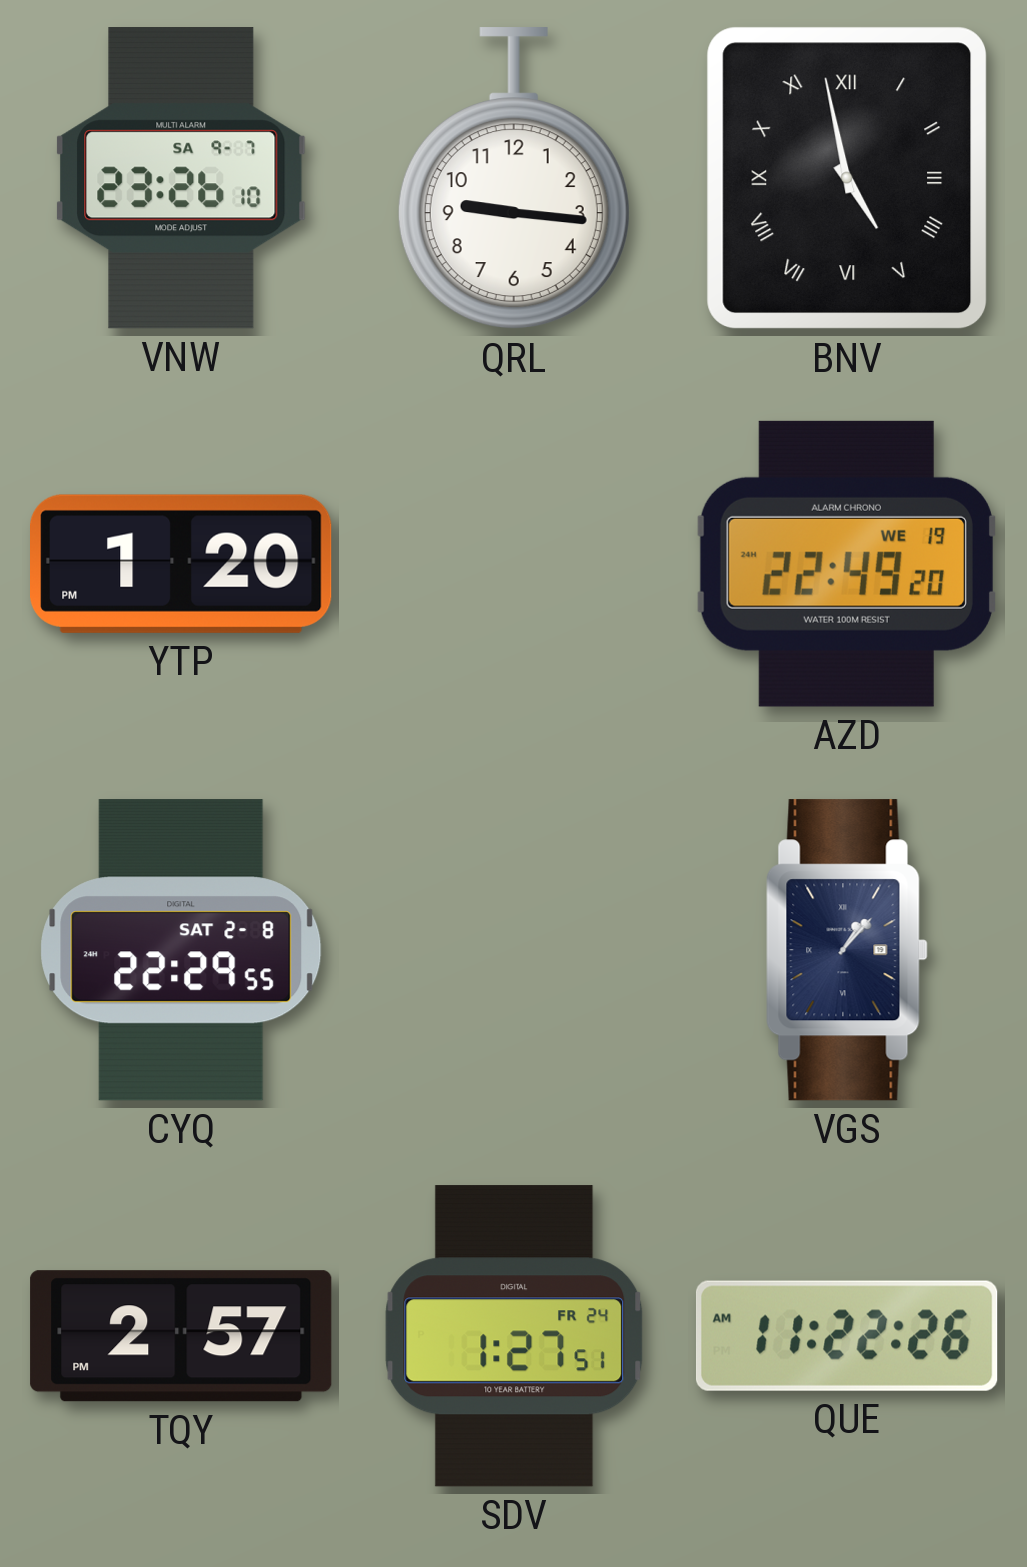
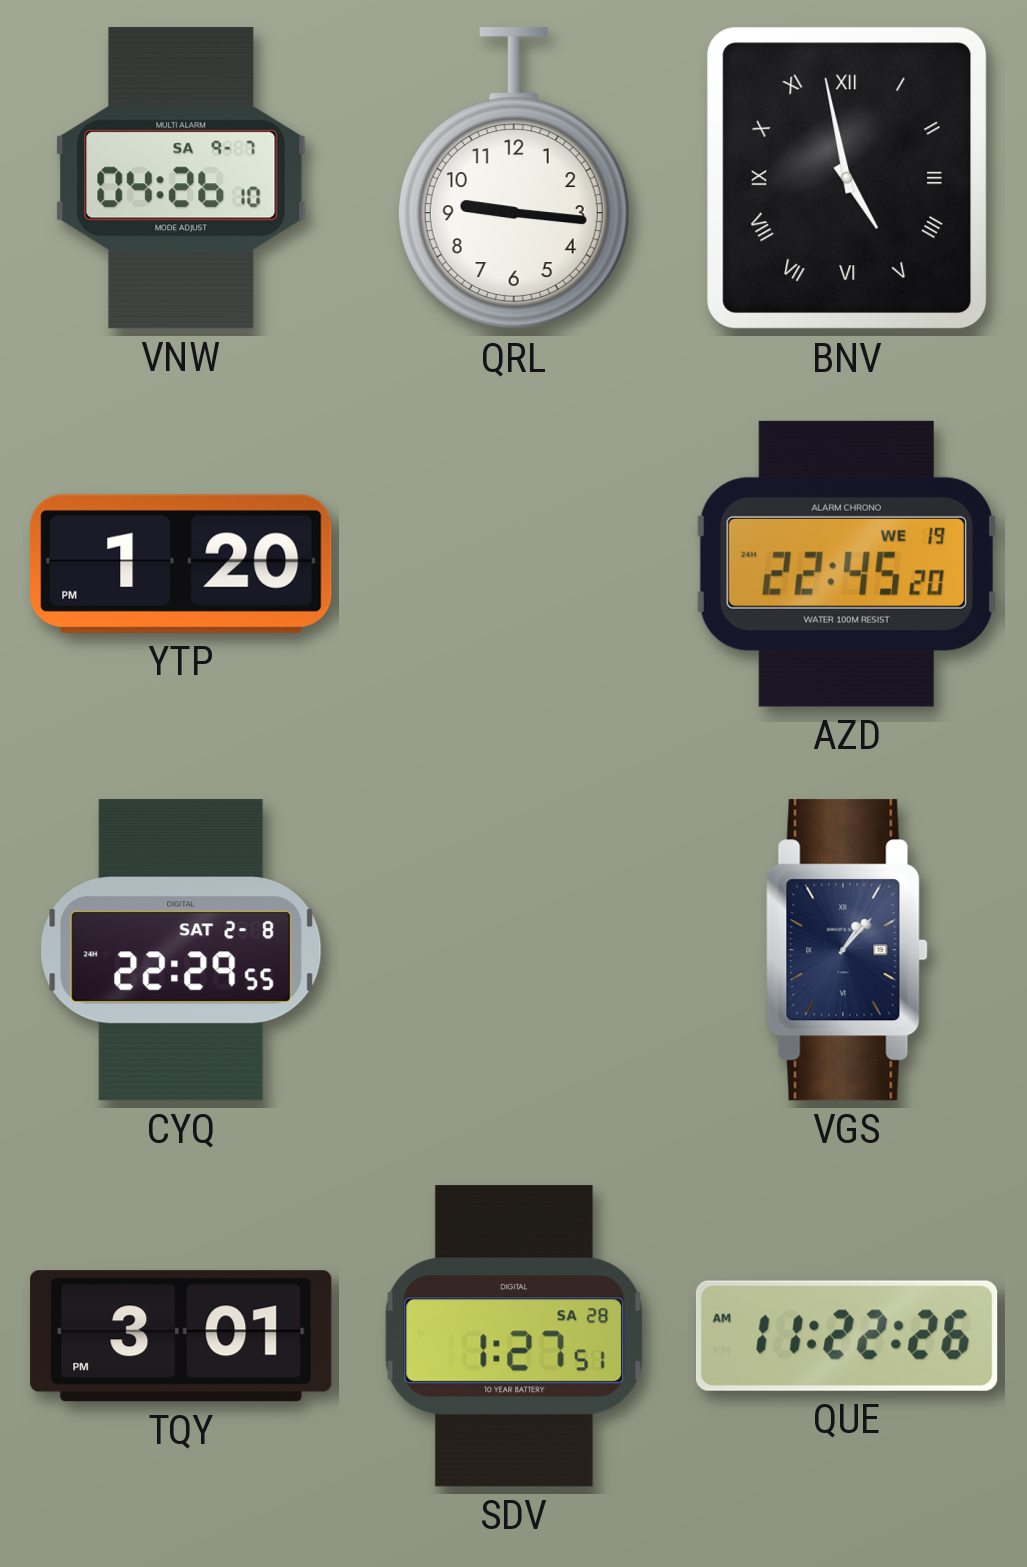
VNW: 23:26 -> 04:26
AZD: 22:49 -> 22:45
TQY: 2:57 -> 3:01
SDV date: FR 24 -> SA 28
